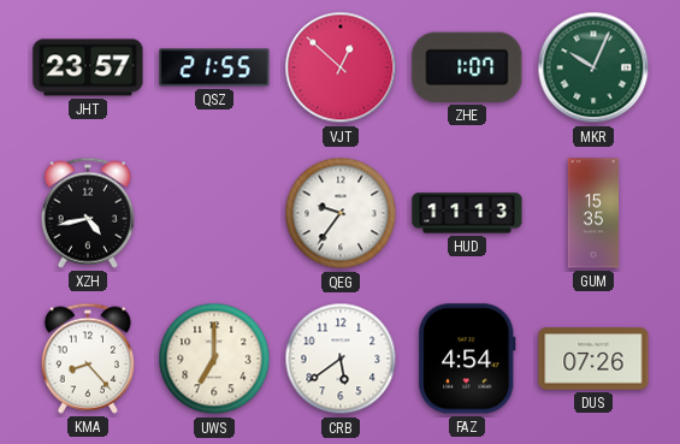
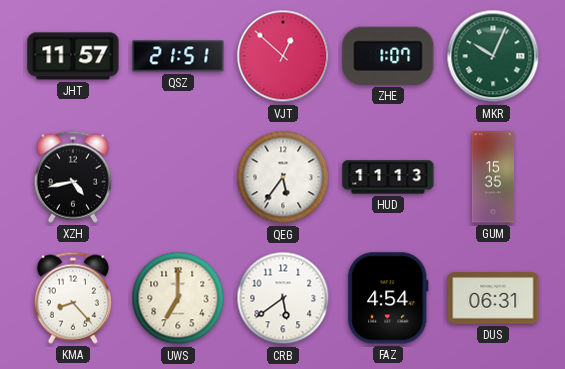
JHT: 23:57 -> 11:57
QSZ: 21:55 -> 21:51
QEG: 9:36 -> 5:36
DUS: 07:26 -> 06:31
